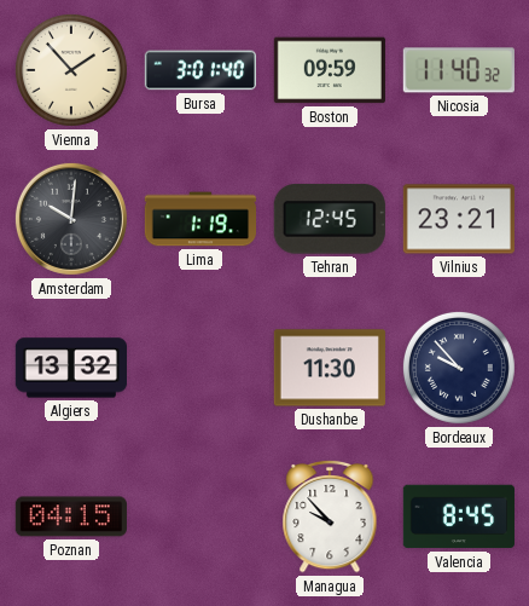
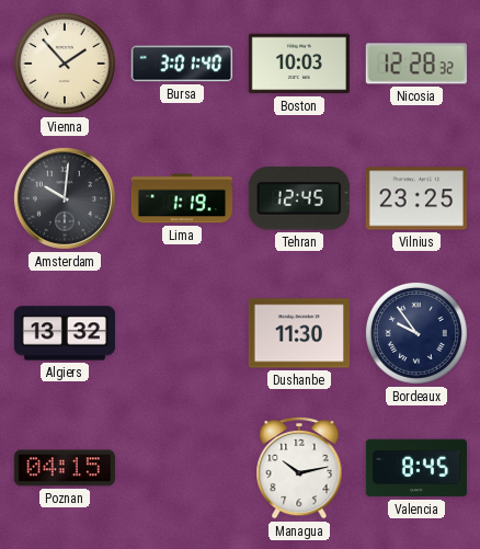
Boston: 09:59 -> 10:03
Nicosia: 11:40 -> 12:28
Vilnius: 23:21 -> 23:25
Bordeaux: 9:53 -> 9:54
Managua: 9:53 -> 10:13
